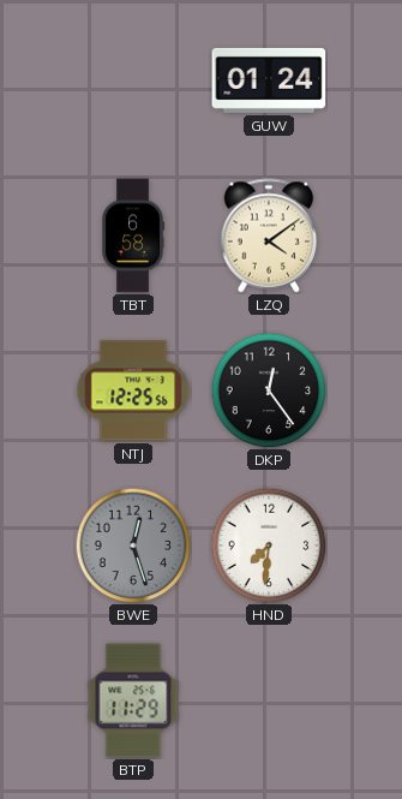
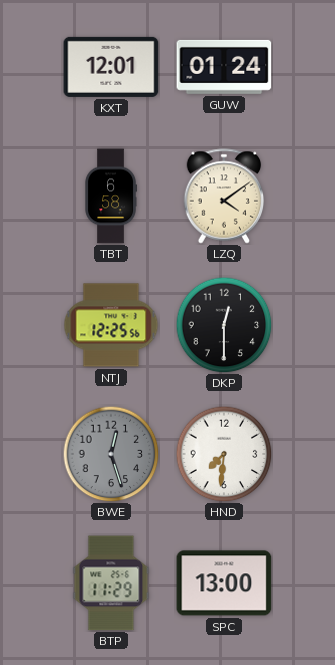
KXT: none -> 12:01
DKP: 12:24 -> 12:30
SPC: none -> 13:00
